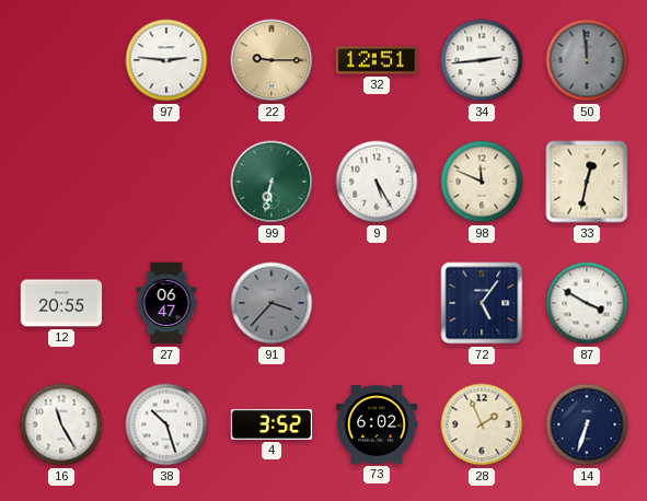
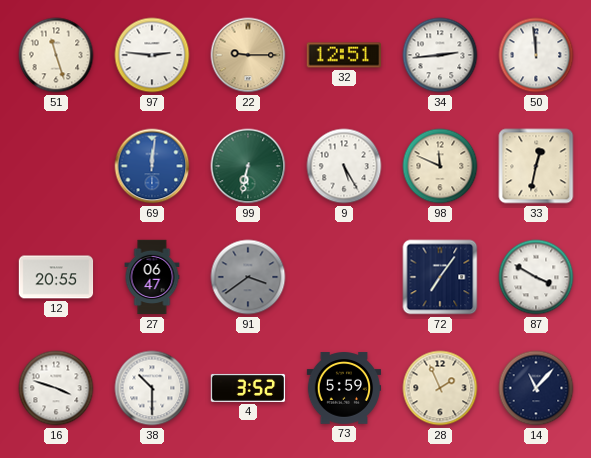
51: none -> 11:27
50 dial: grey -> white
69: none -> 12:01
91: 3:37 -> 3:39
72: 5:06 -> 7:06
16: 11:25 -> 3:48
38: 10:27 -> 10:30
73: 6:02 -> 5:59
14: 6:33 -> 11:07
